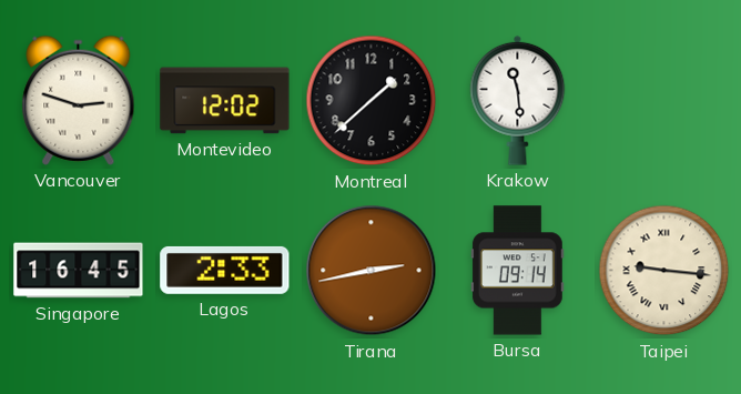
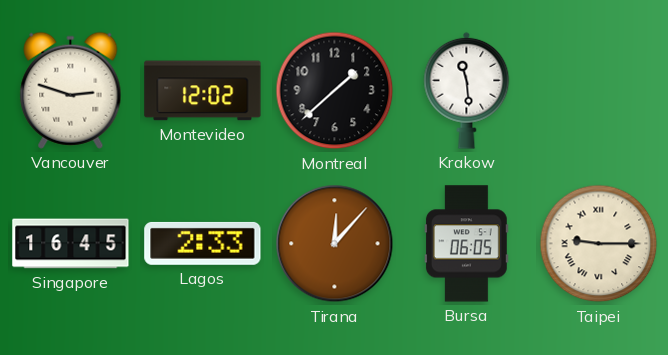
Tirana: 2:43 -> 12:07
Bursa: 09:14 -> 06:05
Taipei: 9:16 -> 9:15
